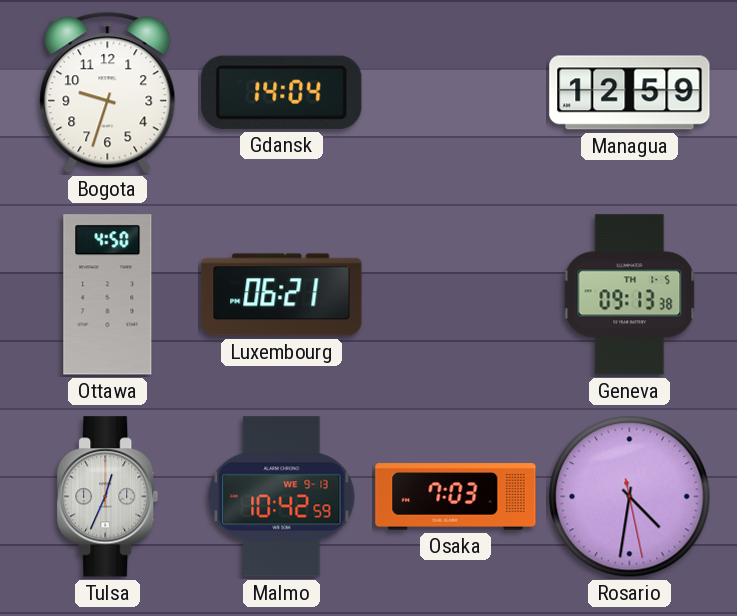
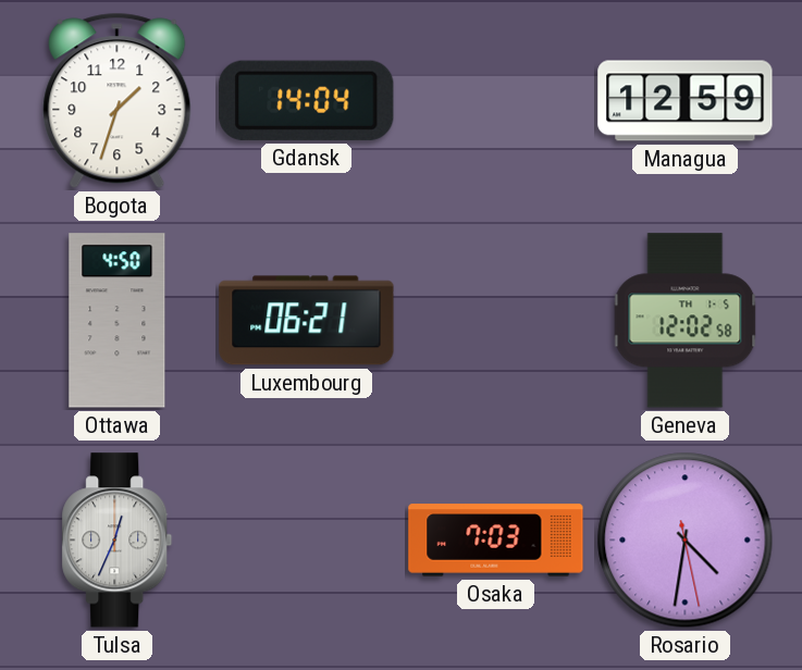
Bogota: 9:33 -> 1:33
Geneva: 09:13 -> 12:02
Malmo: 10:42 -> none
